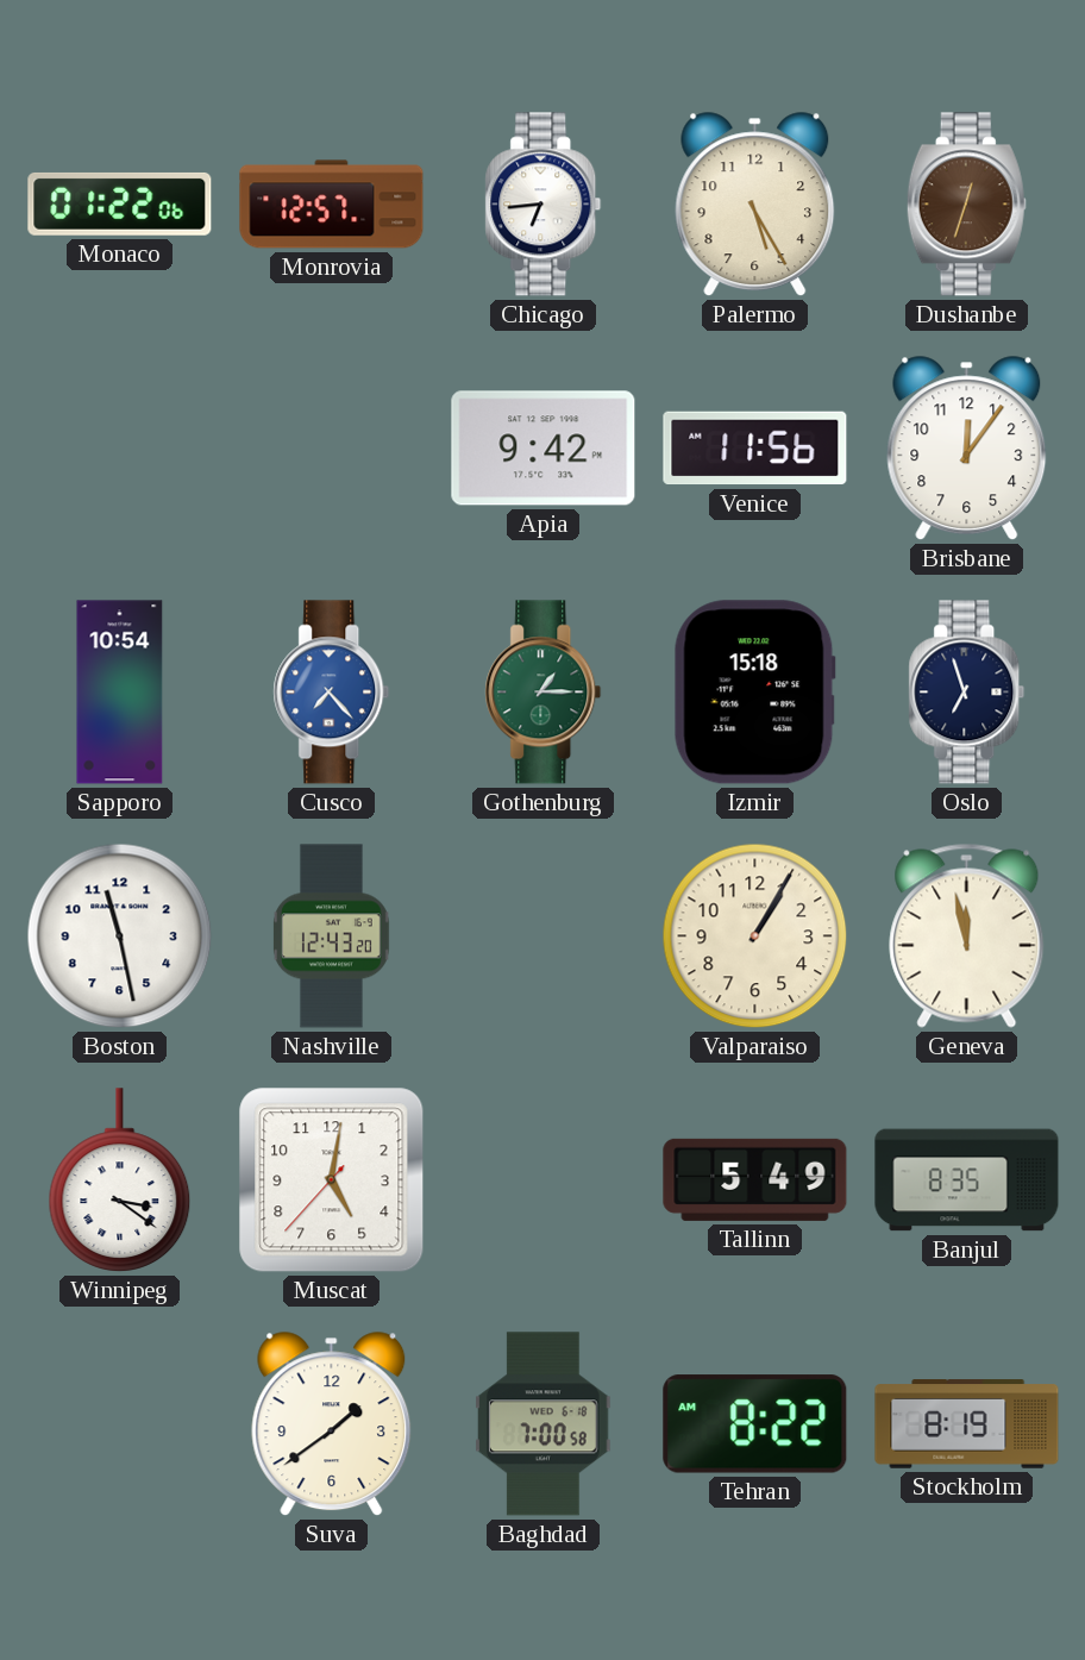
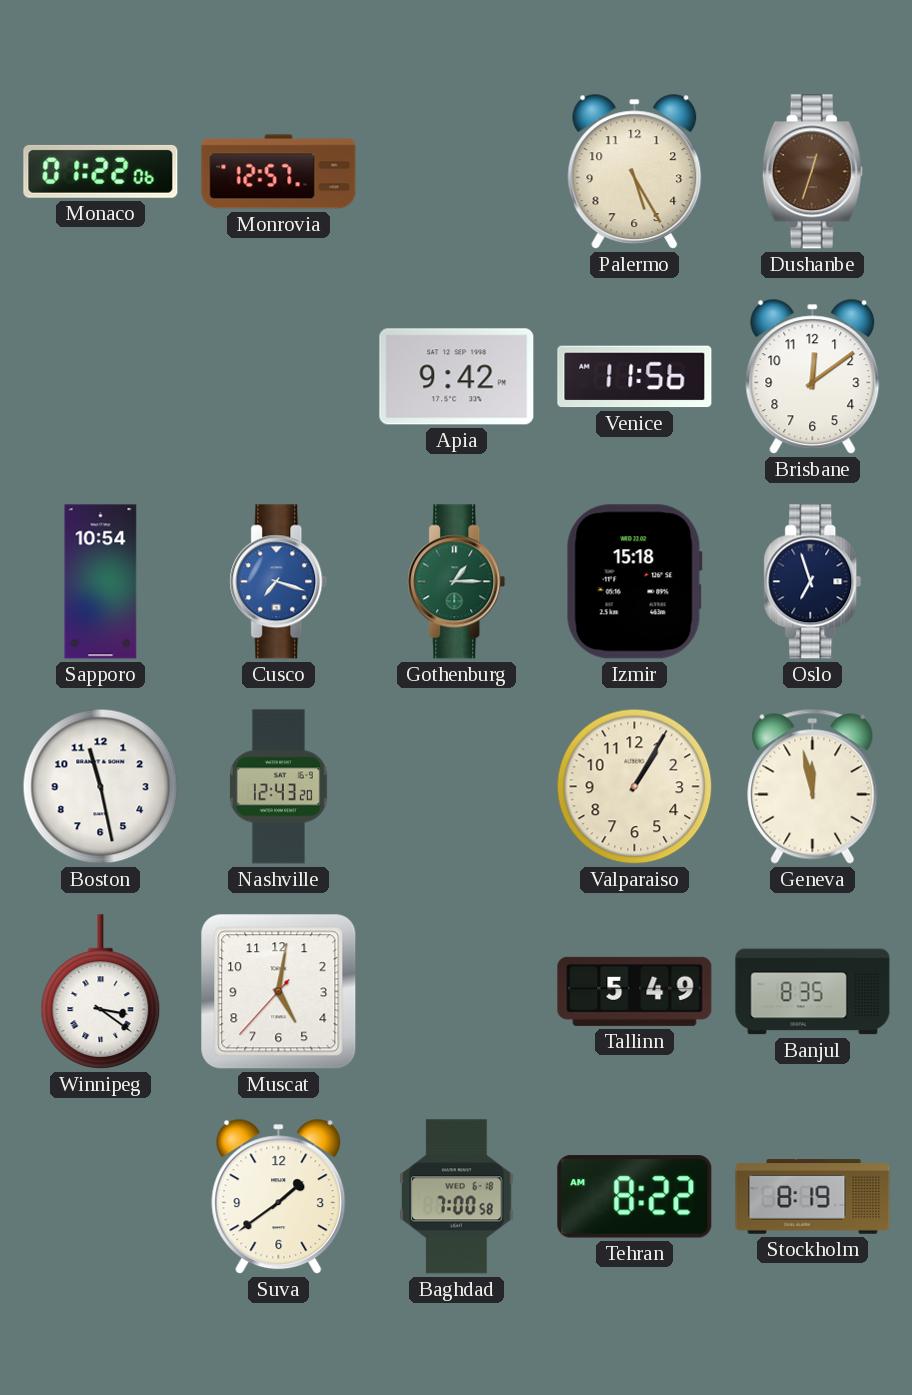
Chicago: 6:44 -> none
Brisbane: 12:06 -> 12:09
Cusco: 7:23 -> 7:18
